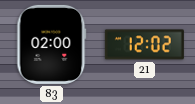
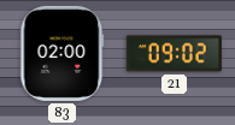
21: 12:02 -> 09:02
